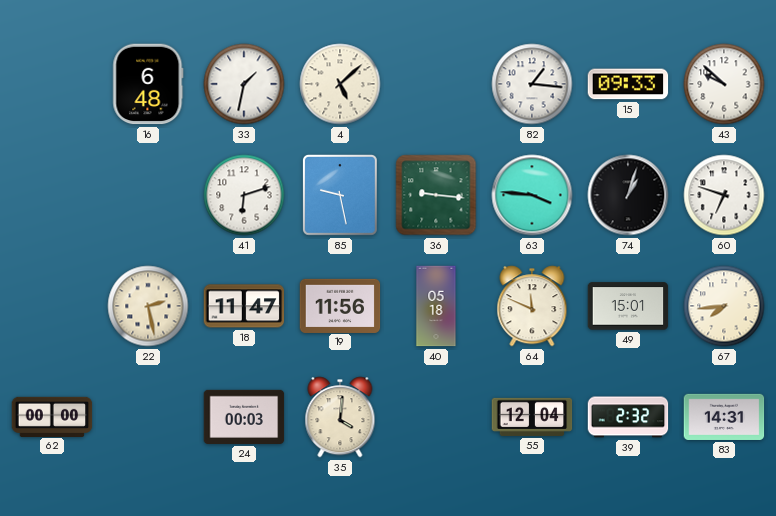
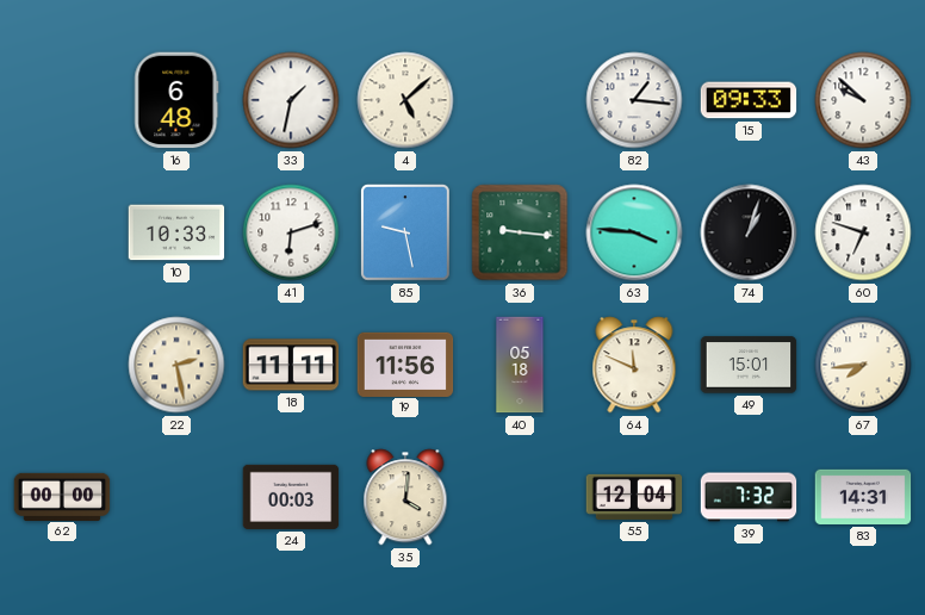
10: none -> 10:33
18: 11:47 -> 11:11
39: 2:32 -> 7:32
